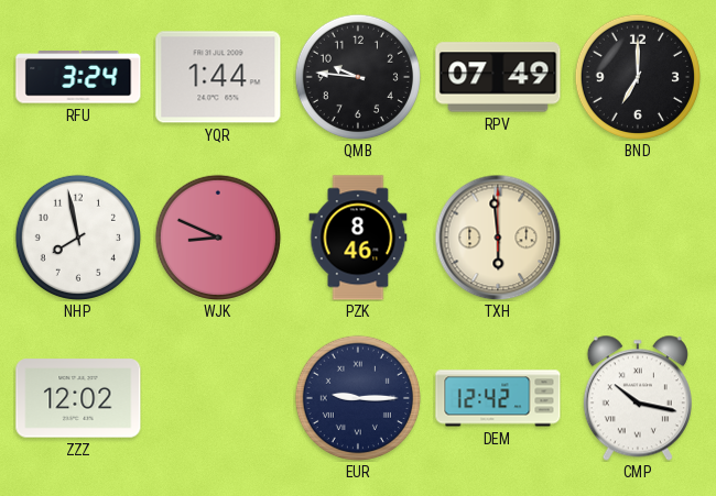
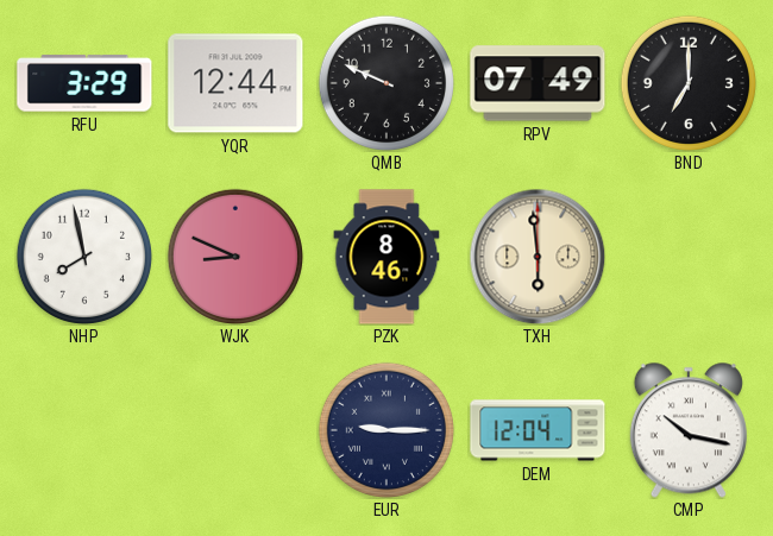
RFU: 3:24 -> 3:29
YQR: 1:44 -> 12:44
QMB: 9:46 -> 9:49
ZZZ: 12:02 -> none
DEM: 12:42 -> 12:04
